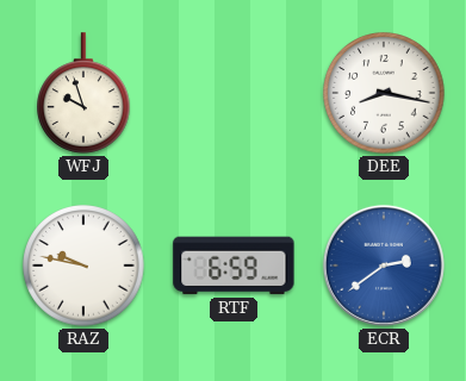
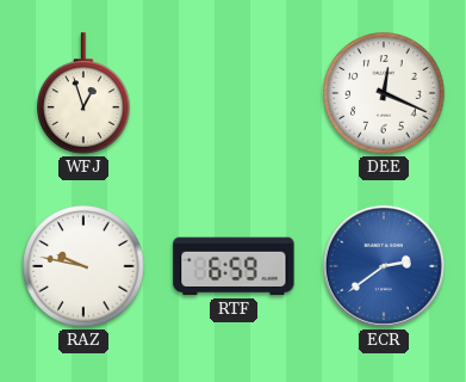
WFJ: 9:57 -> 12:57
DEE: 8:17 -> 12:19
